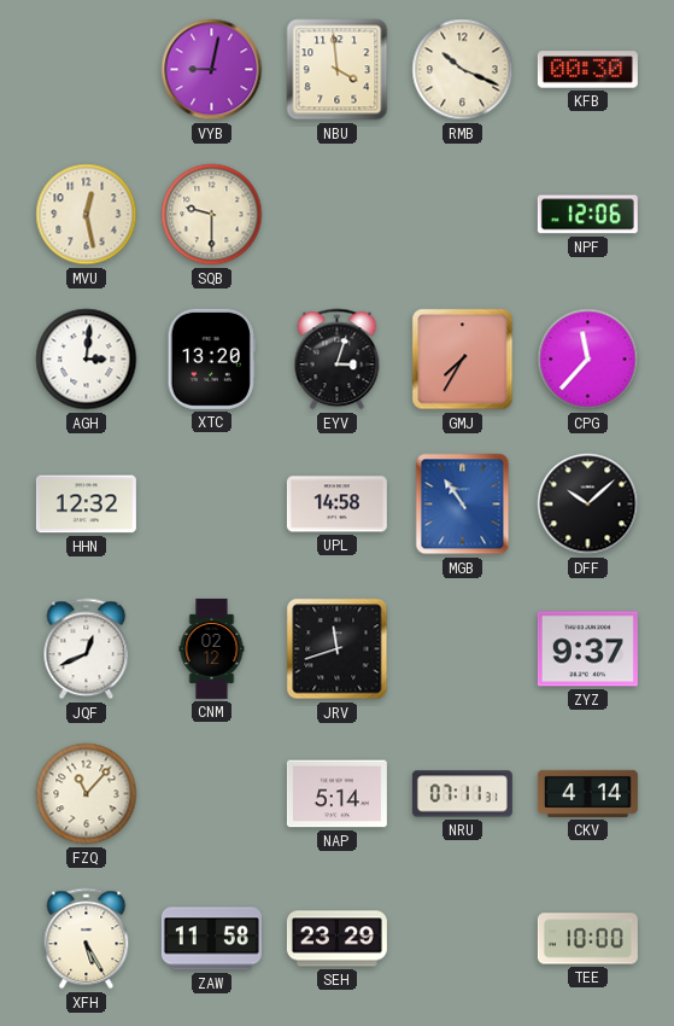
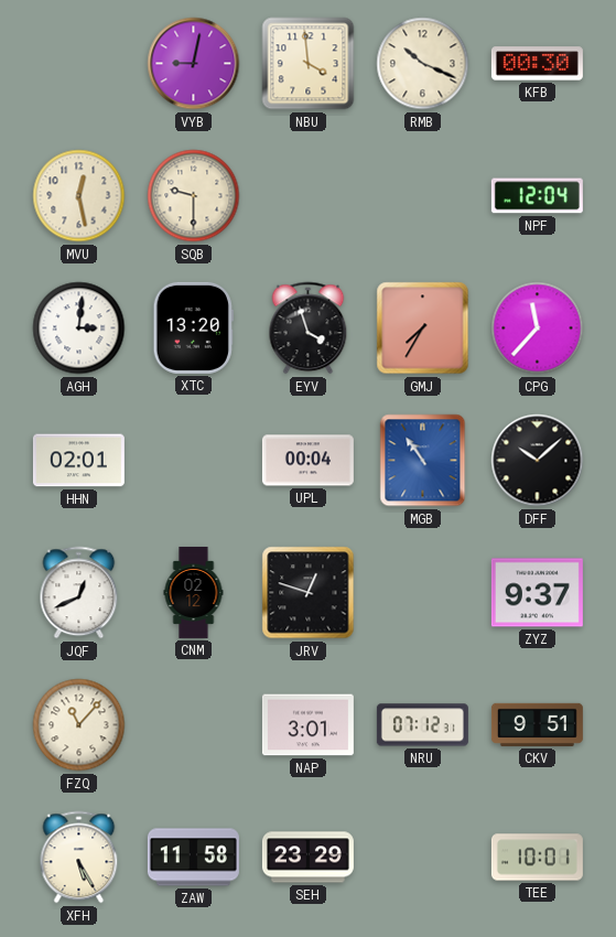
NPF: 12:06 -> 12:04
EYV: 3:03 -> 3:57
HHN: 12:32 -> 02:01
UPL: 14:58 -> 00:04
JRV: 11:42 -> 12:48
NAP: 5:14 -> 3:01
NRU: 07:11 -> 07:12
CKV: 4:14 -> 9:51
TEE: 10:00 -> 10:01
